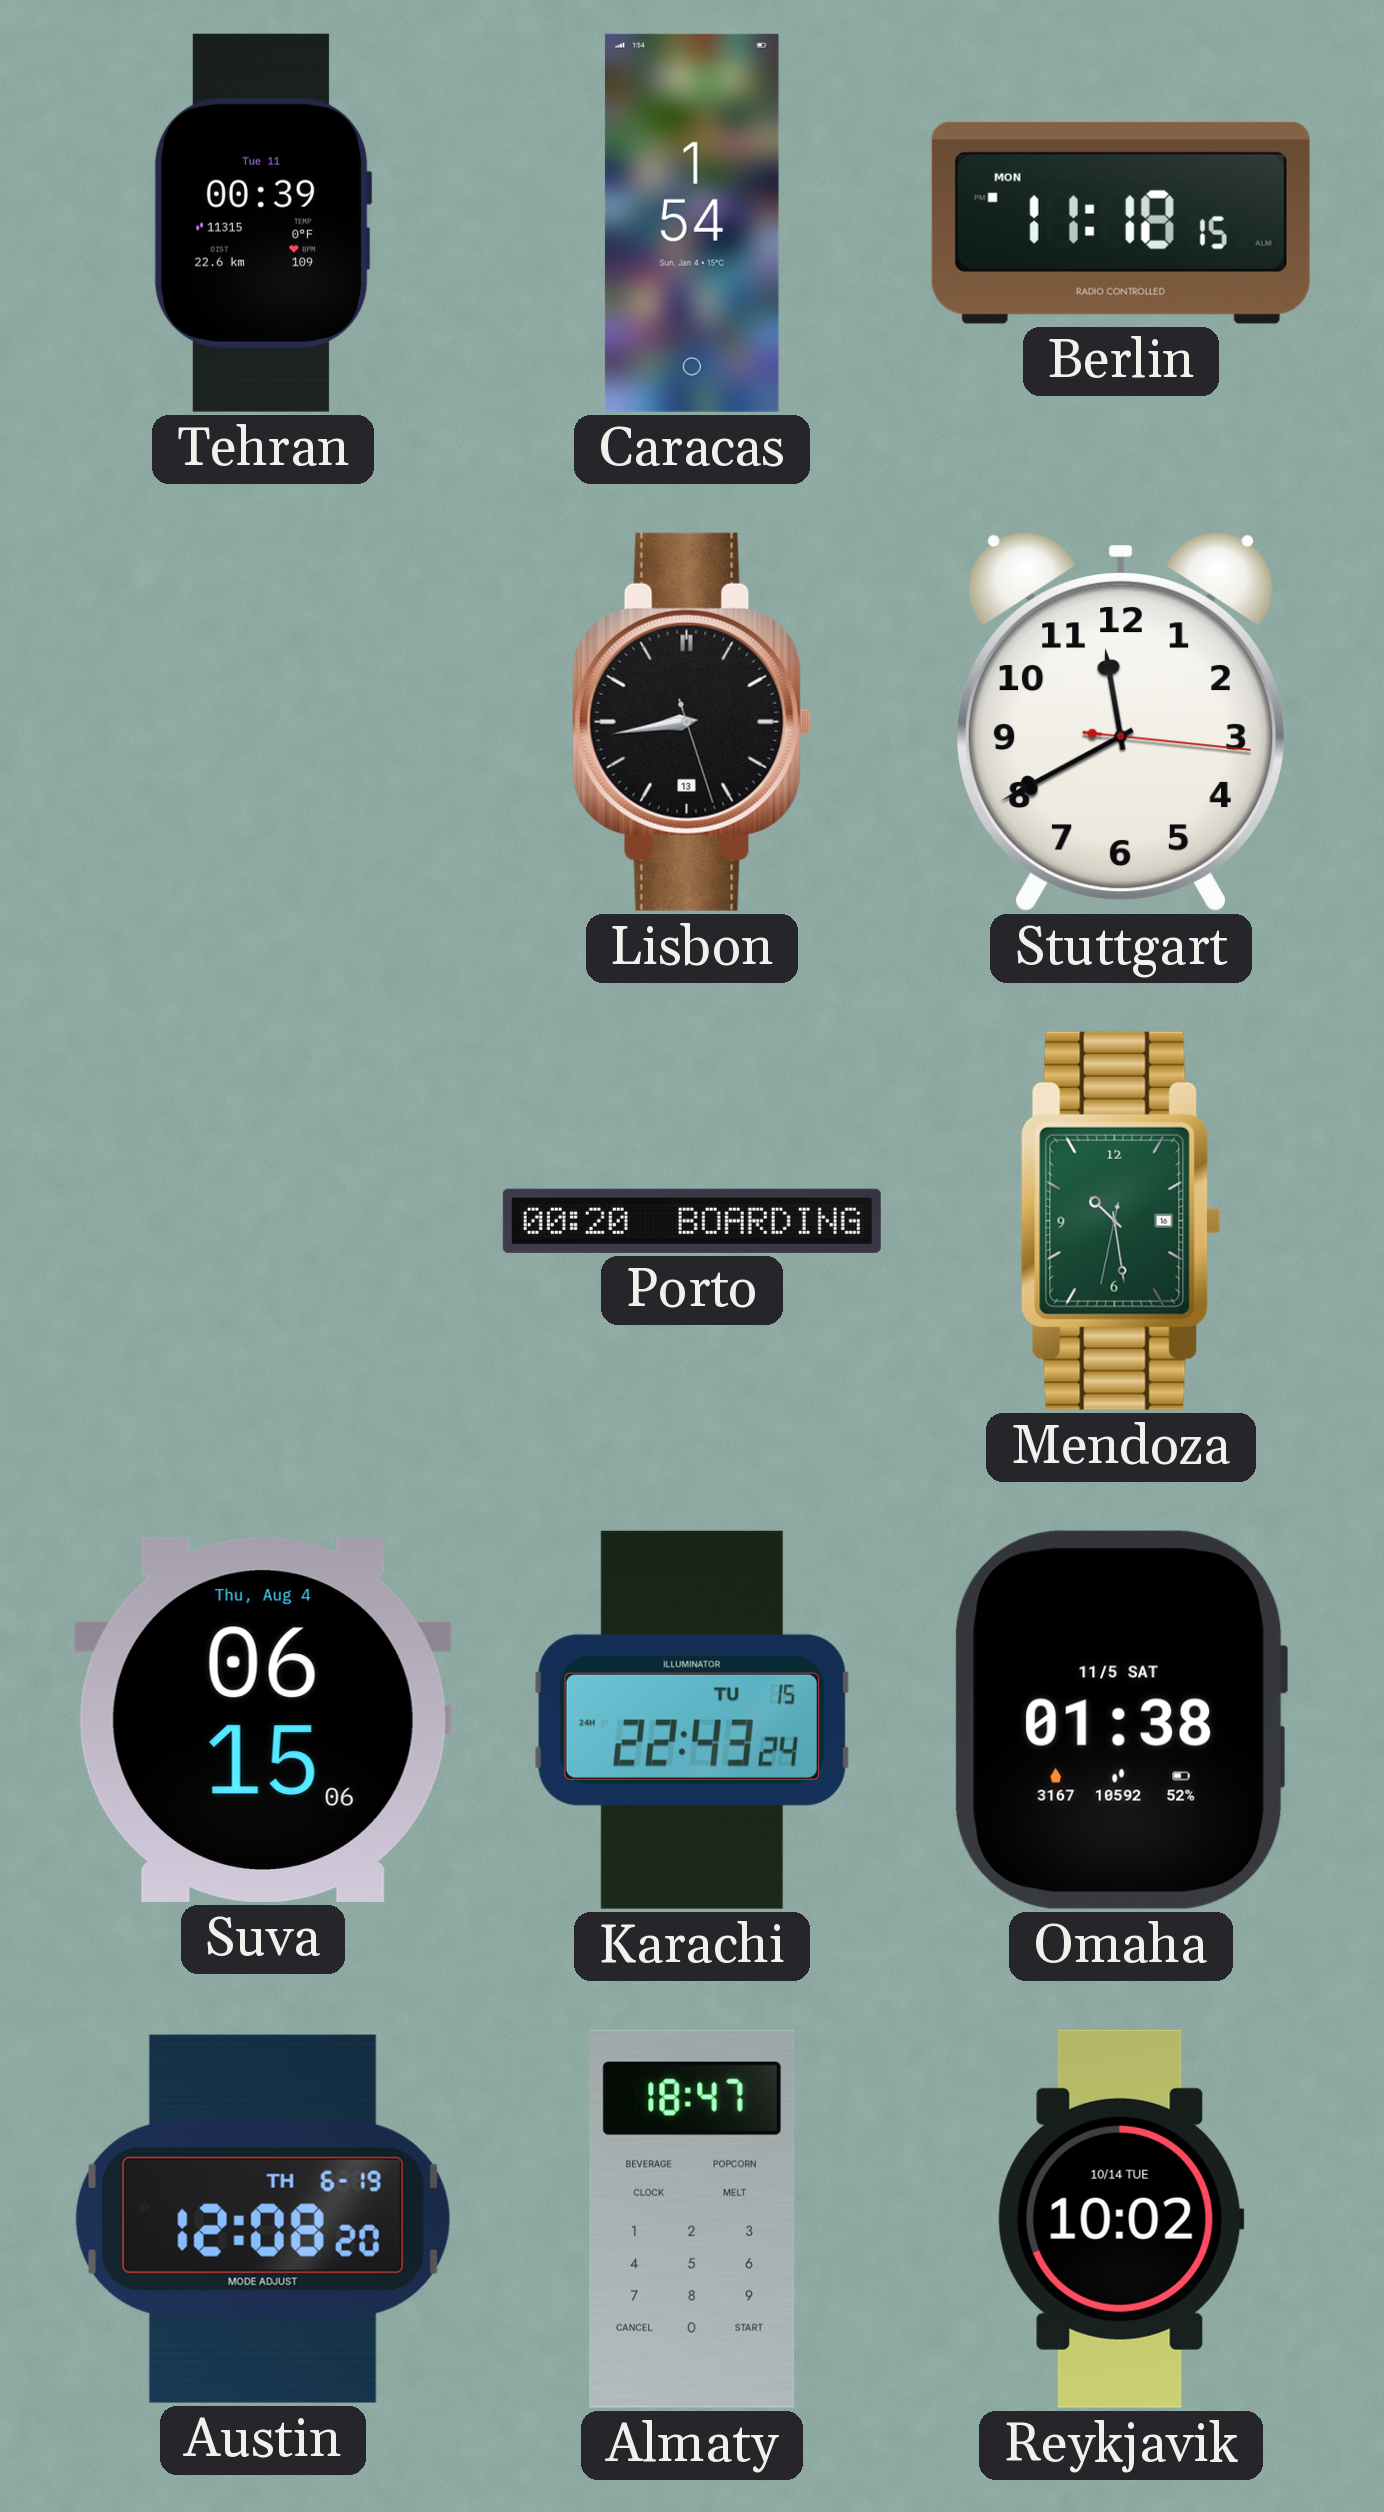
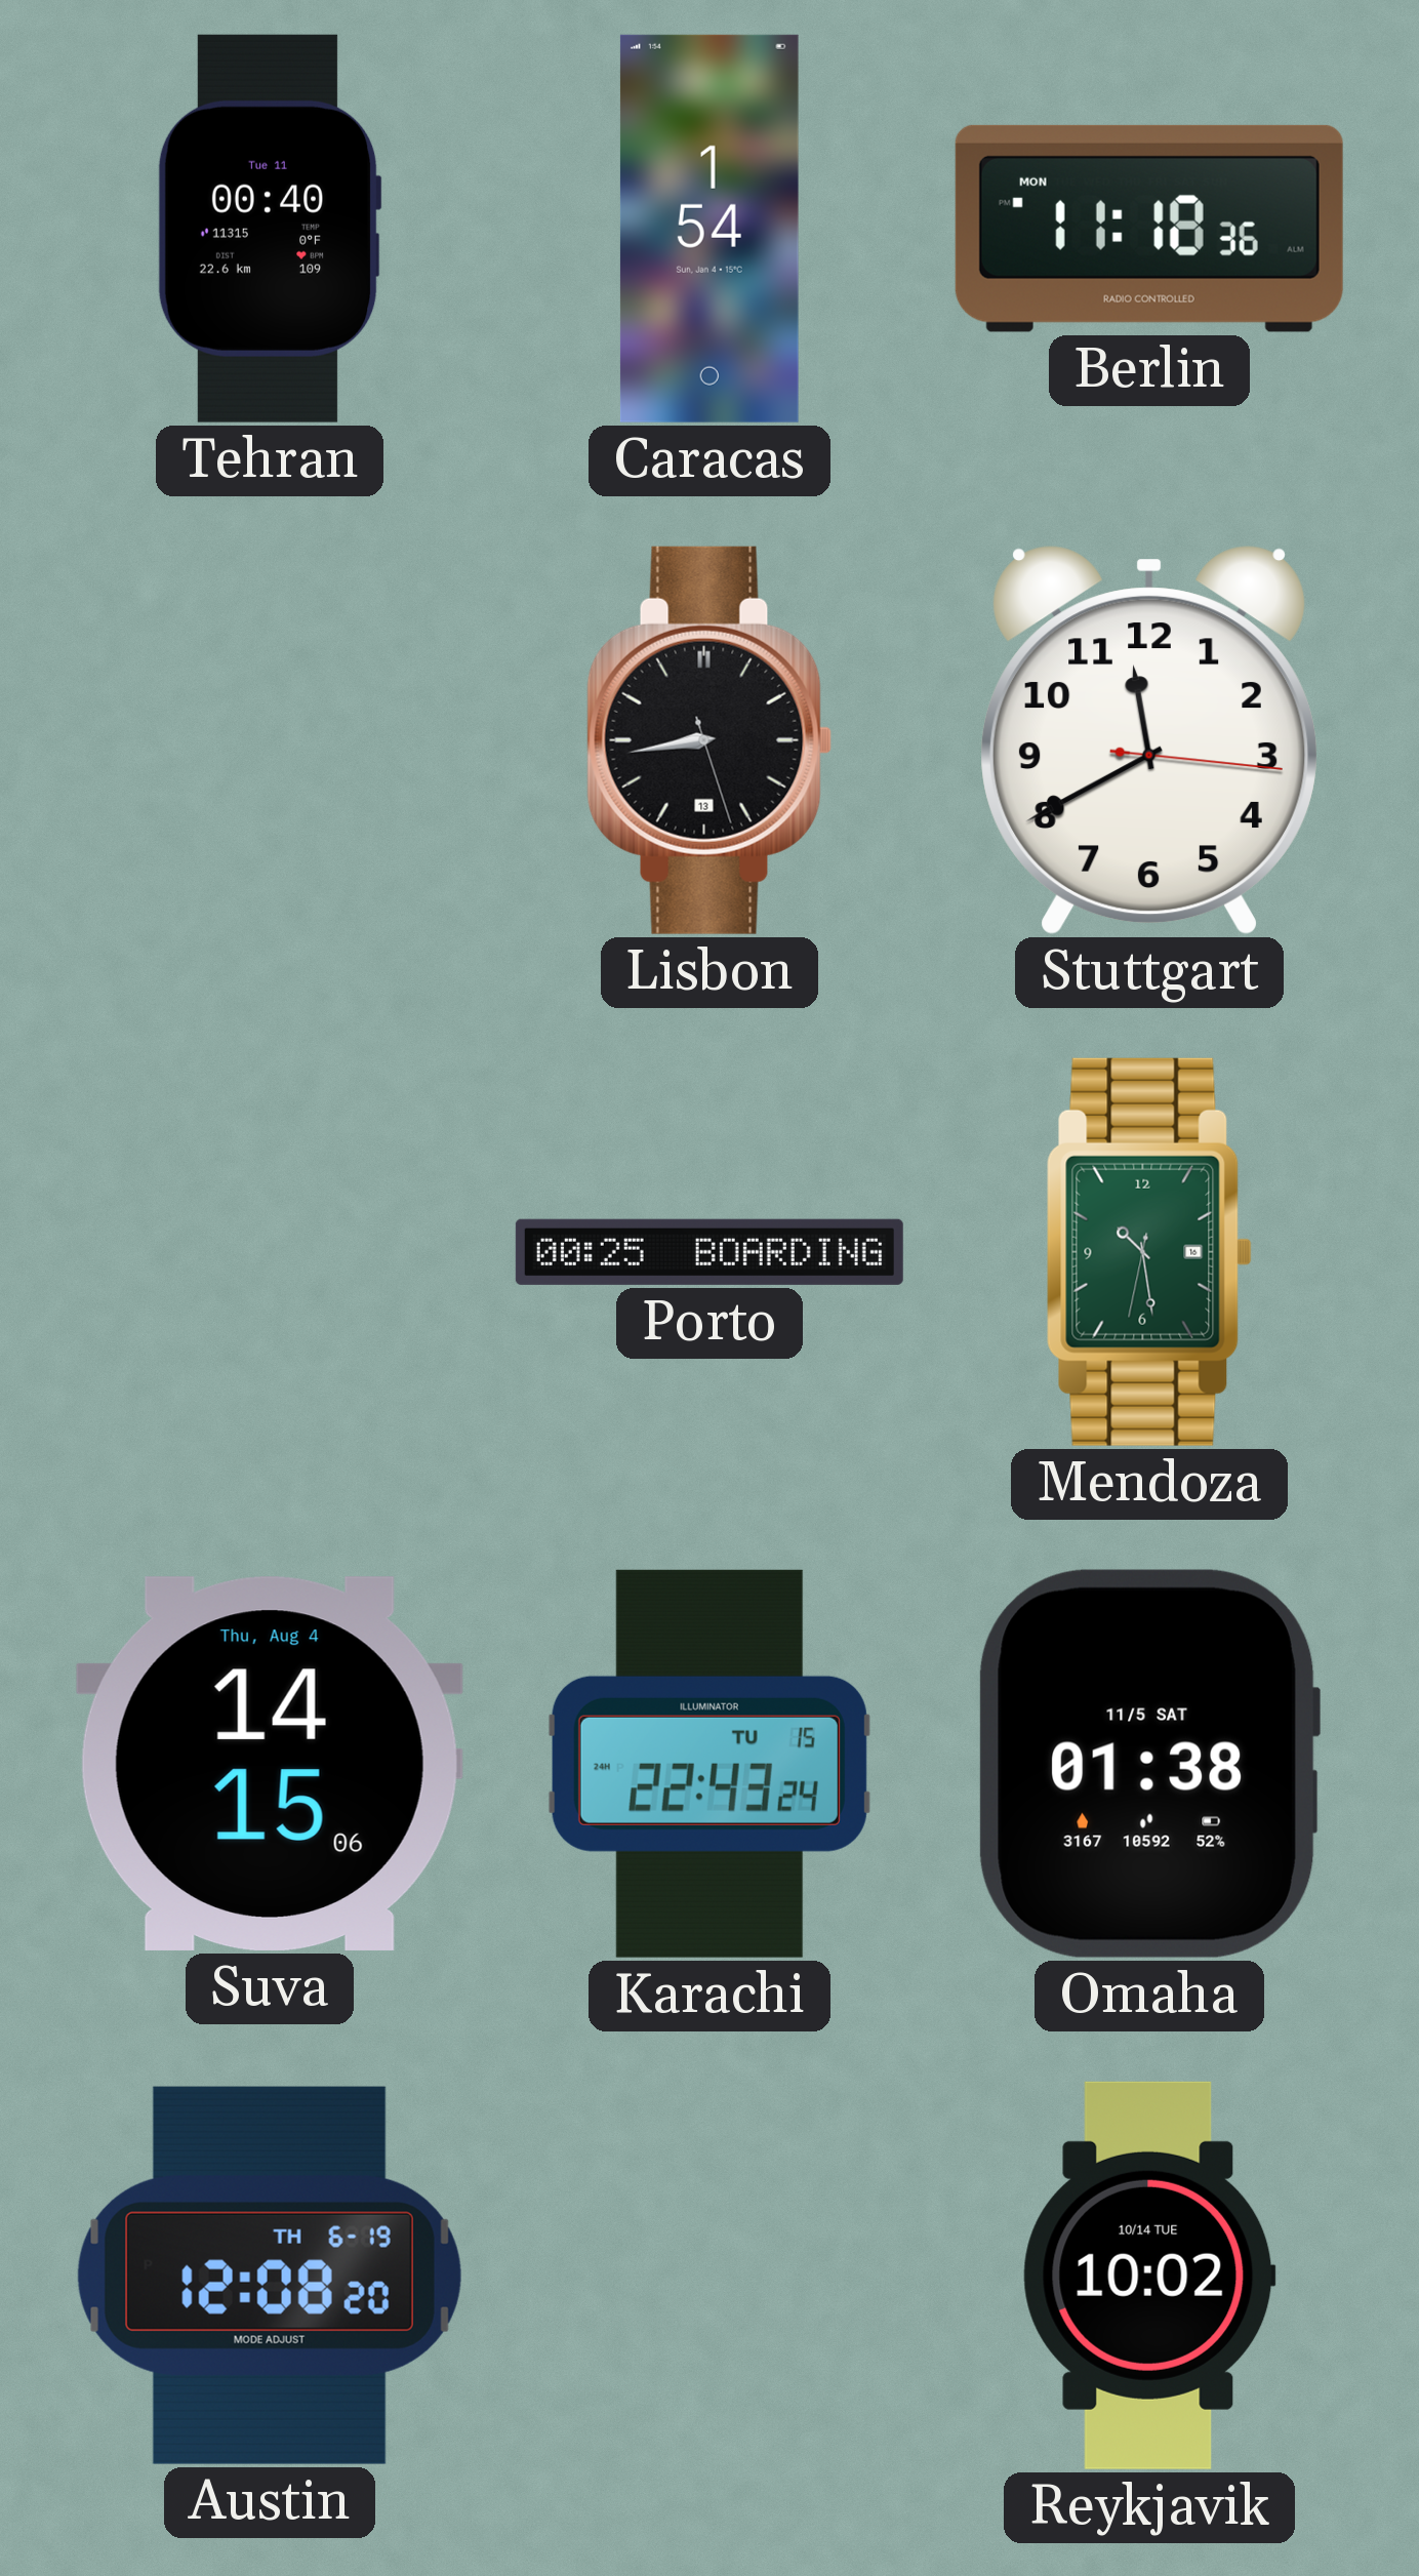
Tehran: 00:39 -> 00:40
Berlin: 11:18:15 -> 11:18:36
Porto: 00:20 -> 00:25
Suva: 06:15 -> 14:15
Almaty: 18:47 -> none
